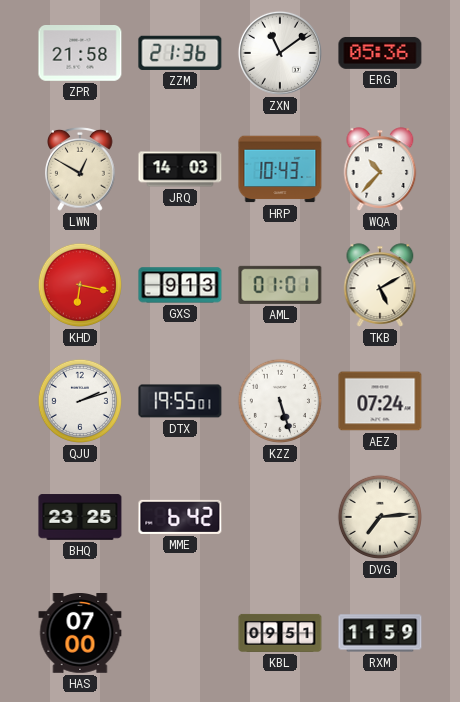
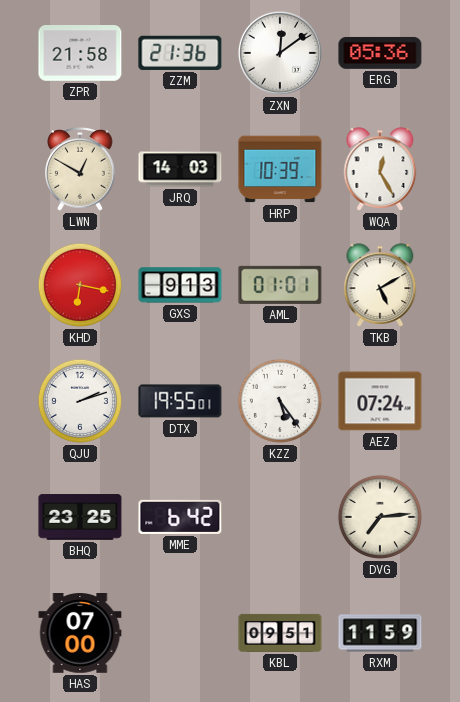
ZXN: 11:09 -> 12:09
HRP: 10:43 -> 10:39
WQA: 10:37 -> 12:25
KZZ: 5:27 -> 5:24
